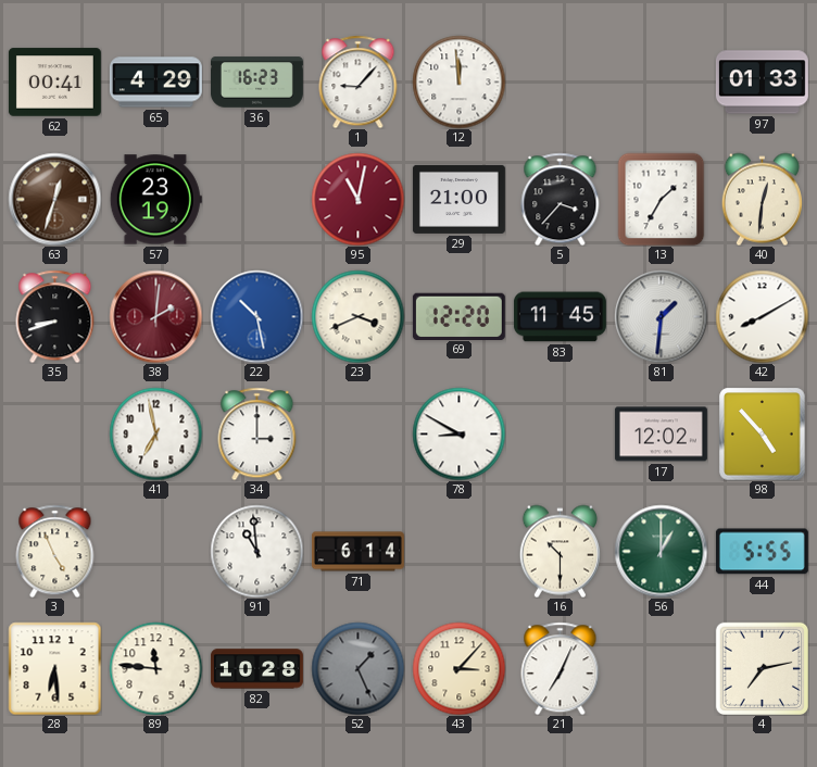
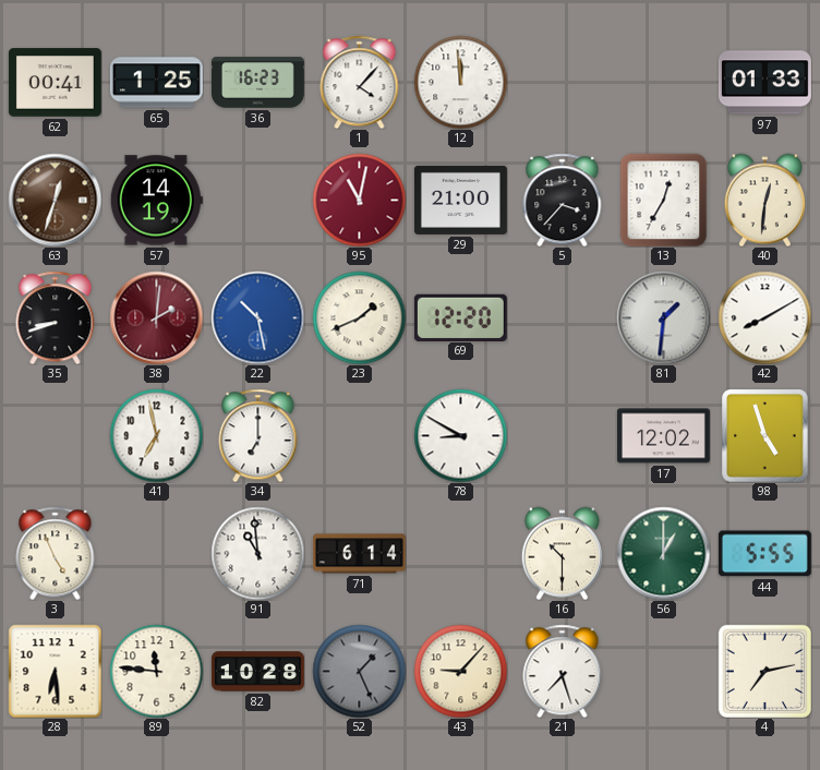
65: 4:29 -> 1:25
1: 9:07 -> 4:07
57: 23:19 -> 14:19
13: 1:35 -> 12:35
23: 3:41 -> 1:41
83: 11:45 -> none
34: 3:00 -> 7:00
98: 4:53 -> 4:57
43: 3:07 -> 9:07
21: 7:04 -> 7:27
